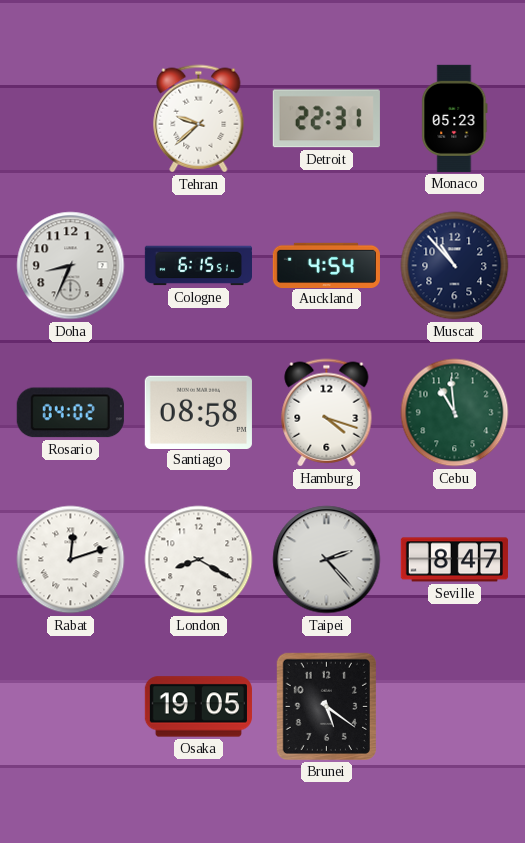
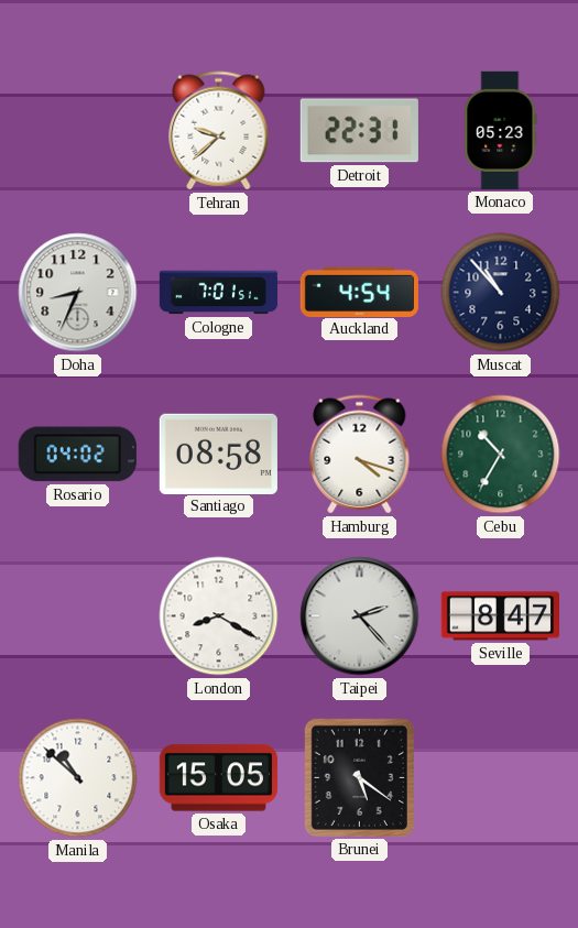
Cologne: 6:15 -> 7:01
Cebu: 10:59 -> 10:35
Rabat: 12:12 -> none
Manila: none -> 10:52
Osaka: 19:05 -> 15:05
